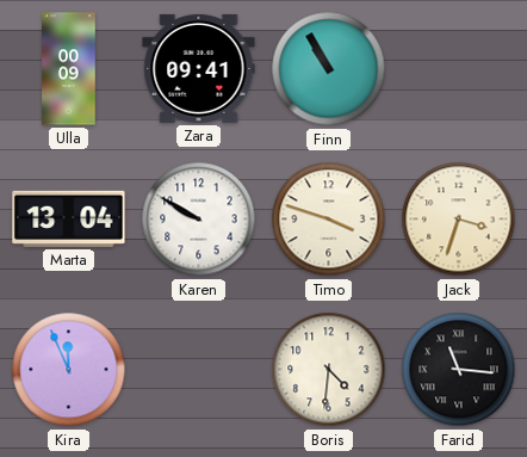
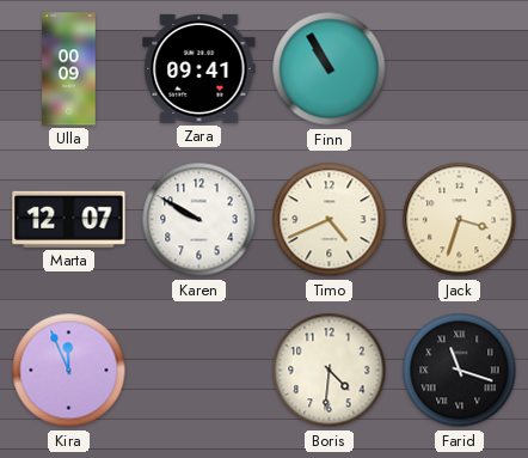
Marta: 13:04 -> 12:07
Timo: 3:48 -> 4:41
Farid: 11:16 -> 11:18
